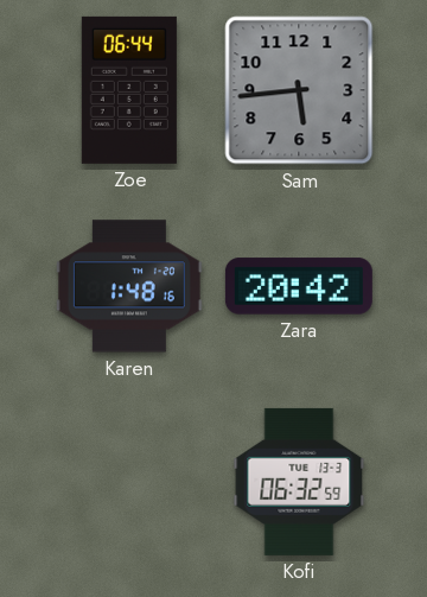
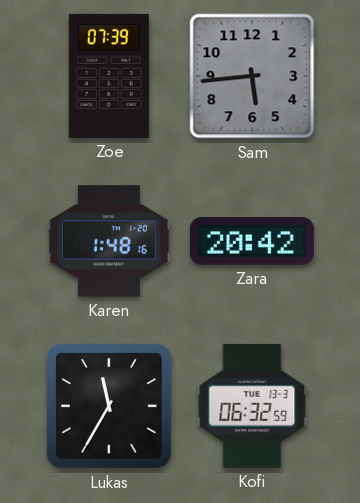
Zoe: 06:44 -> 07:39
Lukas: none -> 11:35
